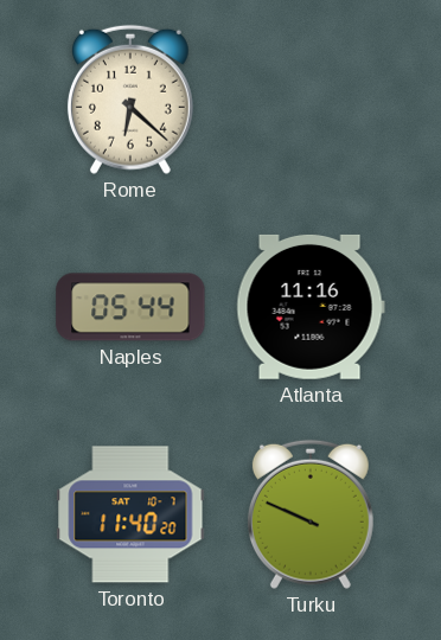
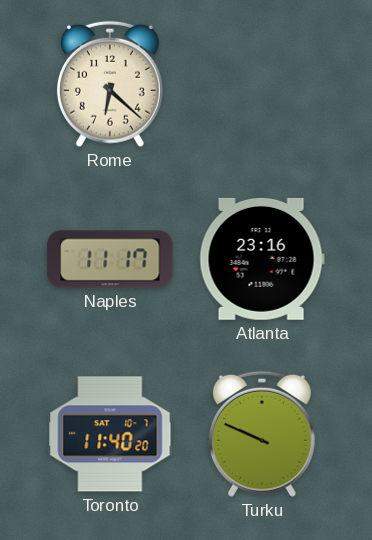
Naples: 05:44 -> 11:17
Atlanta: 11:16 -> 23:16
